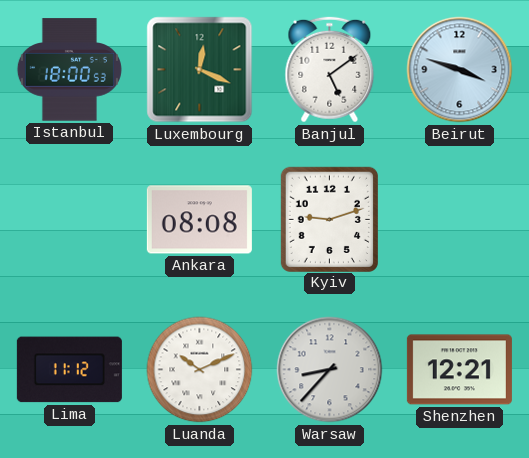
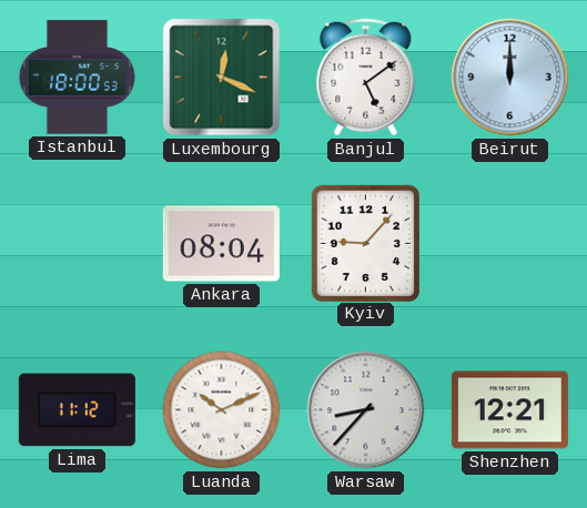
Beirut: 3:48 -> 12:00
Ankara: 08:08 -> 08:04
Kyiv: 9:12 -> 9:07
